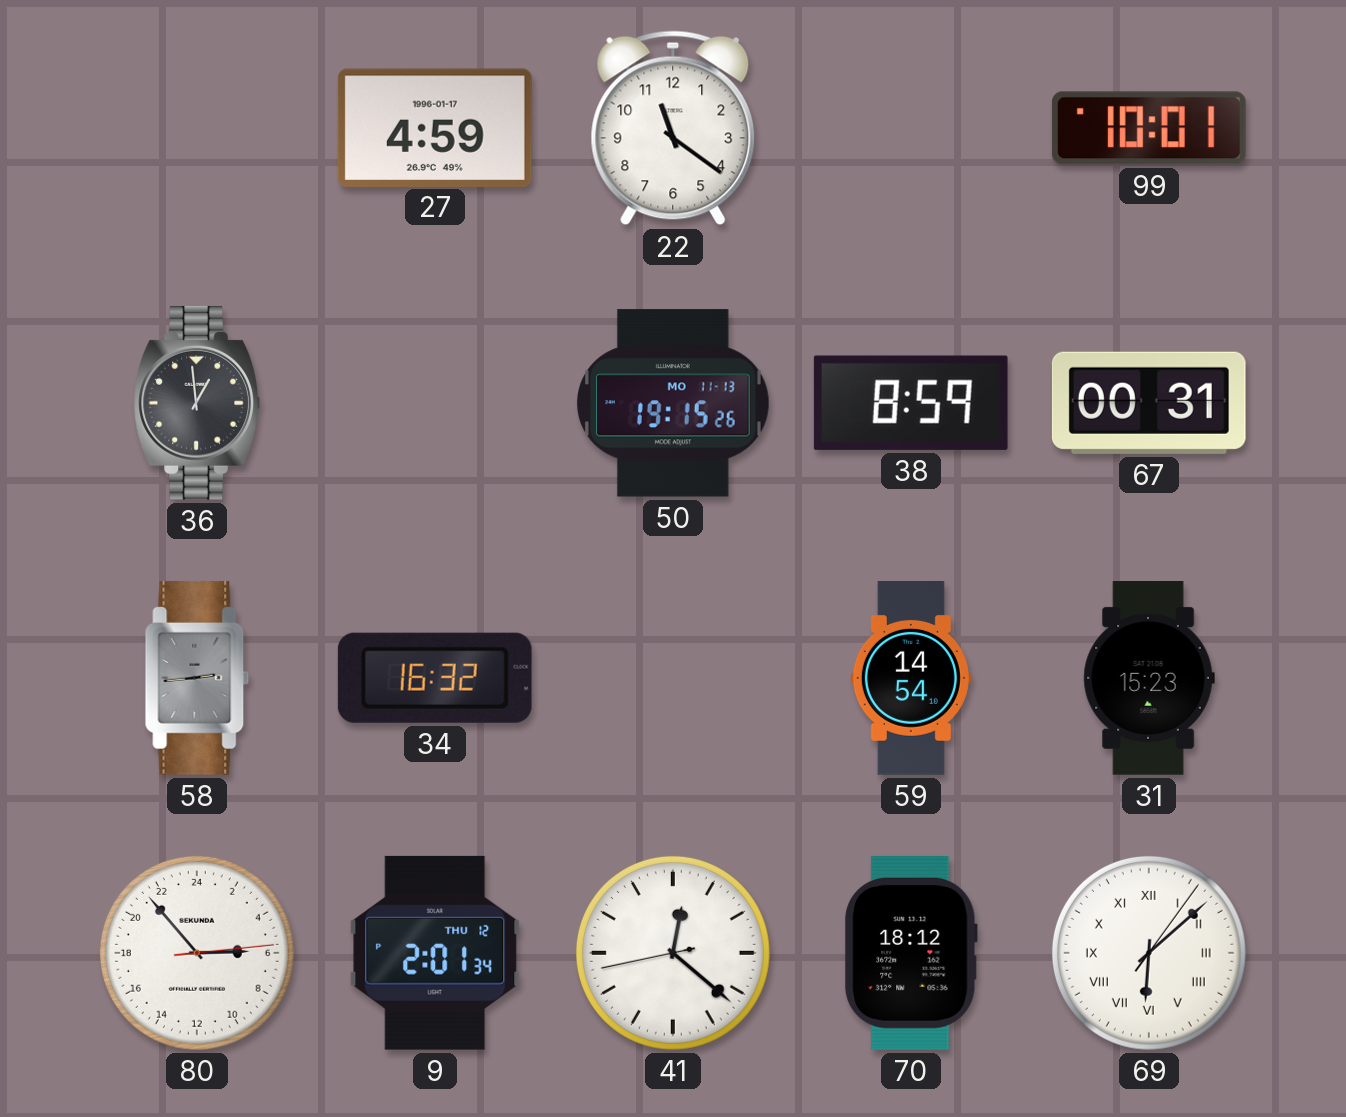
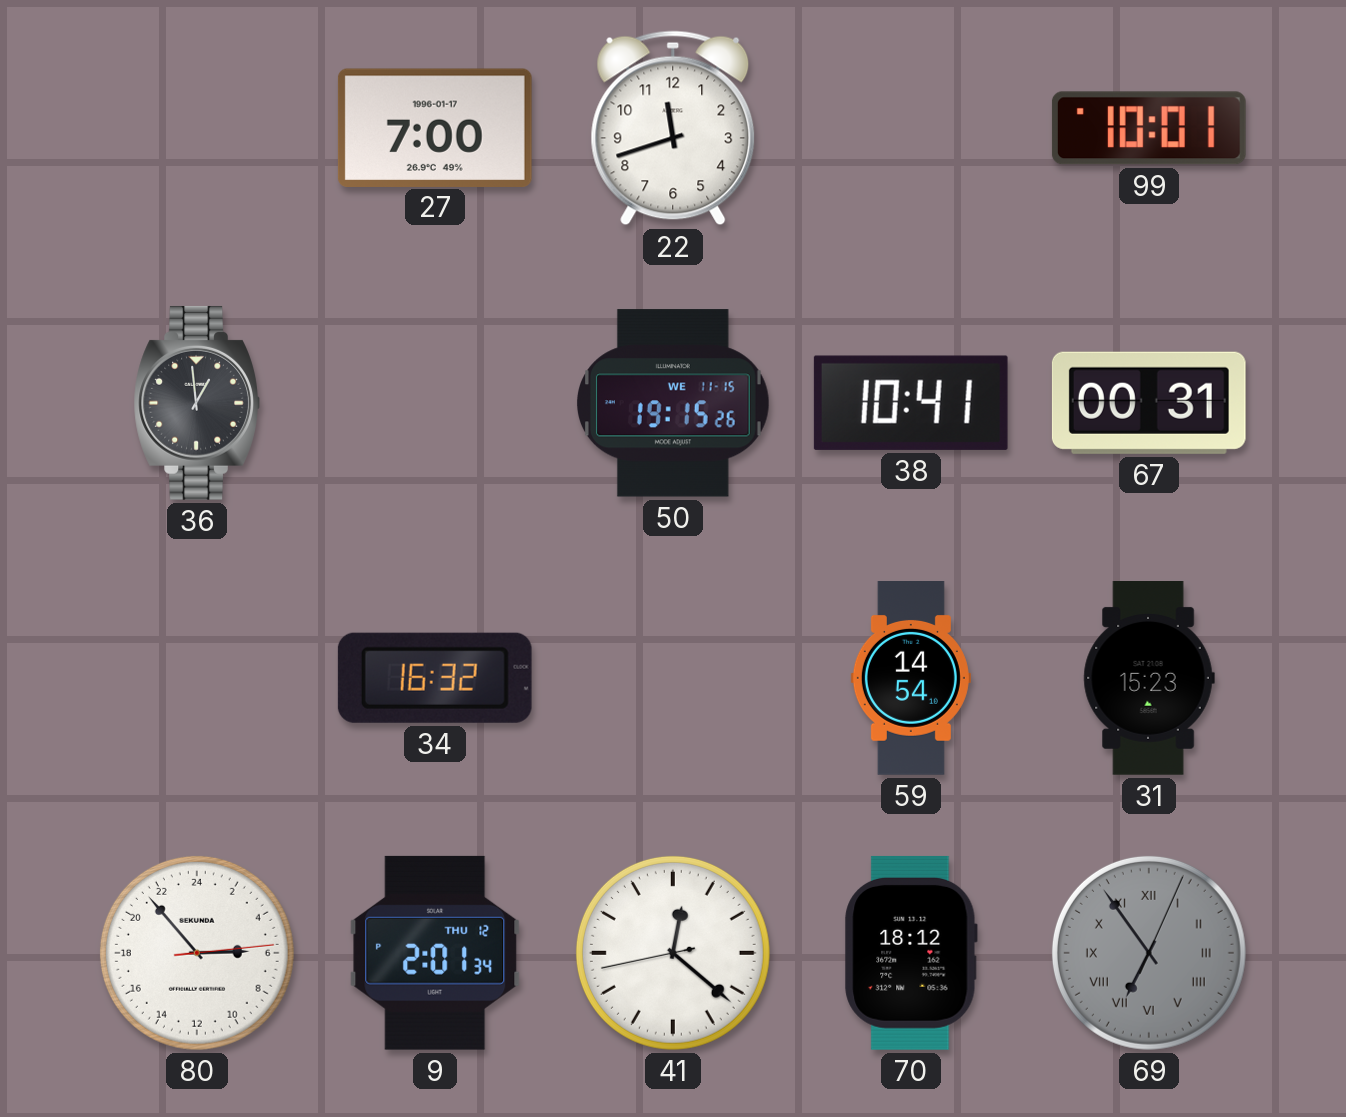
27: 4:59 -> 7:00
22: 11:21 -> 11:42
50 date: MO 11-13 -> WE 11-15
38: 8:59 -> 10:41
58: 2:44 -> none
69: 6:08 -> 6:54
69 dial: white -> grey
